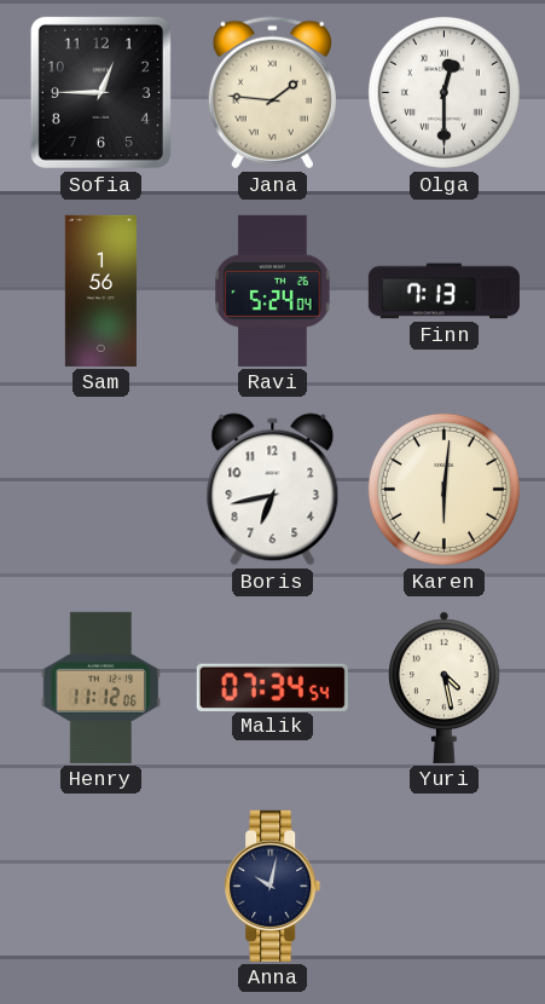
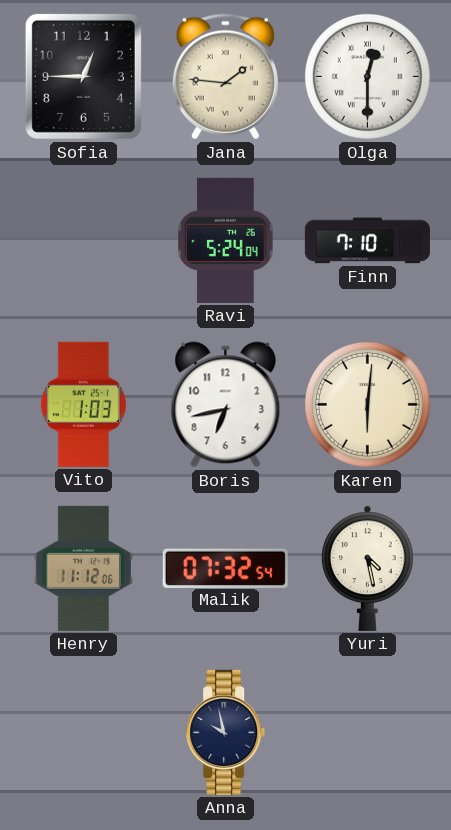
Sam: 1:56 -> none
Finn: 7:13 -> 7:10
Vito: none -> 1:03
Malik: 07:34 -> 07:32
Anna: 10:02 -> 9:58
